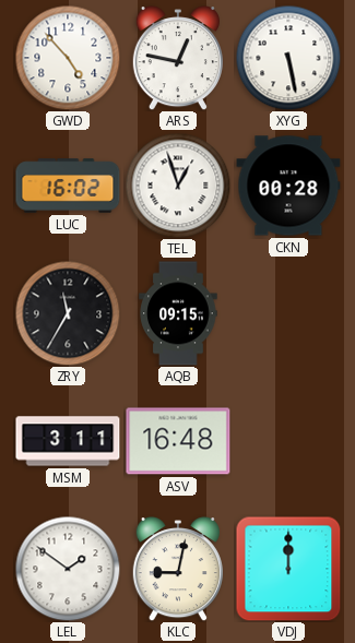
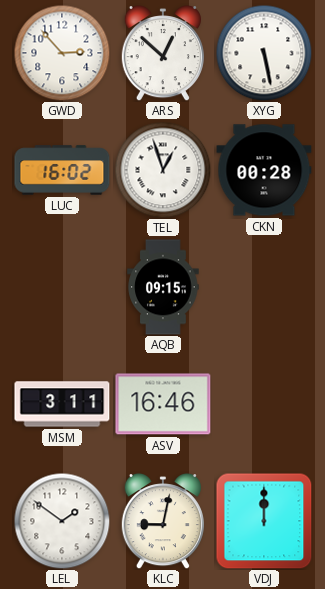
GWD: 4:53 -> 2:53
ARS: 12:47 -> 12:52
ZRY: 11:35 -> none
ASV: 16:48 -> 16:46
